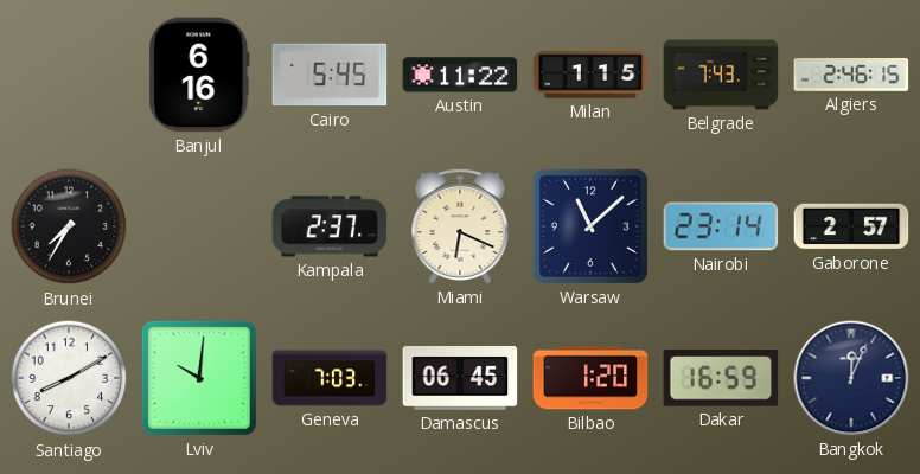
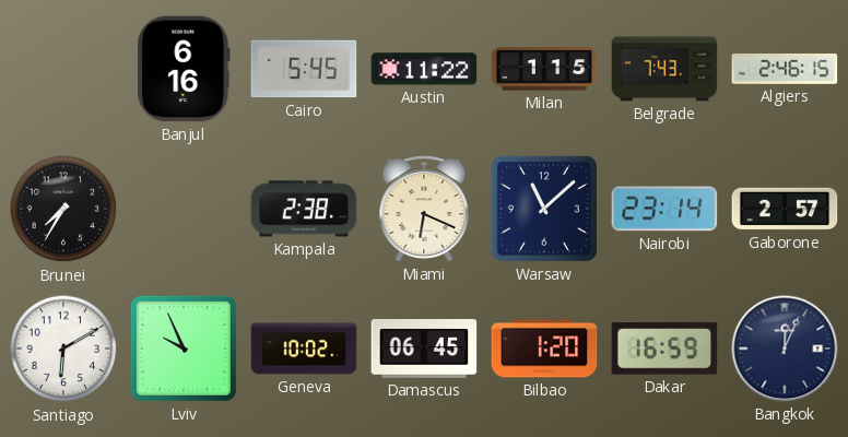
Kampala: 2:37 -> 2:38
Santiago: 8:10 -> 6:10
Lviv: 10:01 -> 9:56
Geneva: 7:03 -> 10:02
